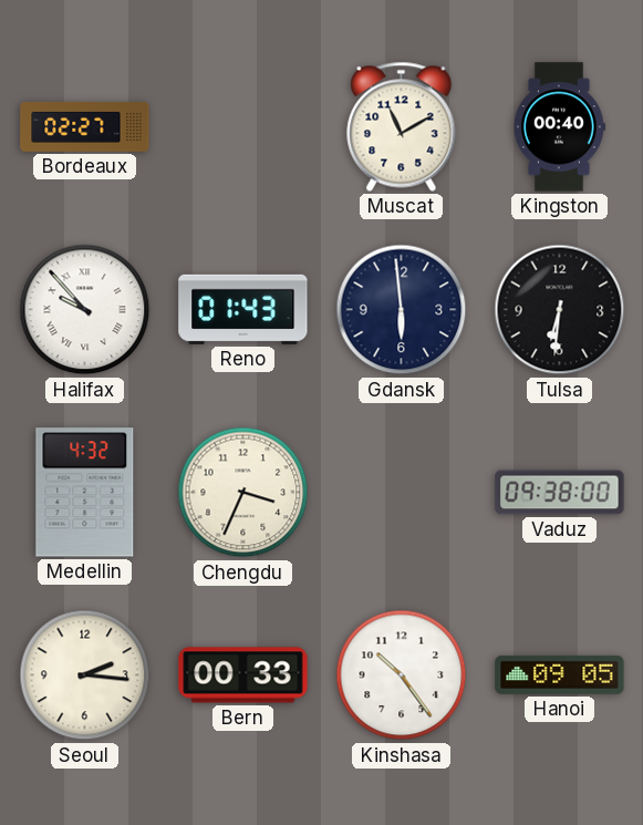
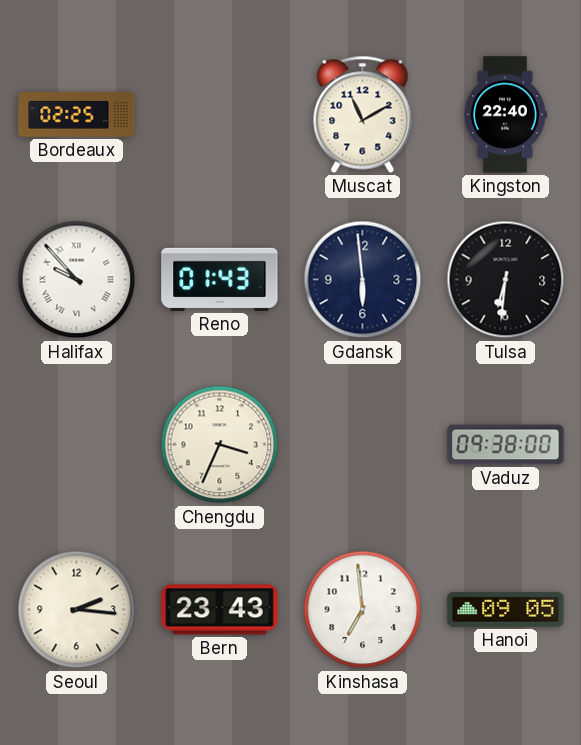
Bordeaux: 02:27 -> 02:25
Kingston: 00:40 -> 22:40
Medellin: 4:32 -> none
Bern: 00:33 -> 23:43
Kinshasa: 10:24 -> 6:59
